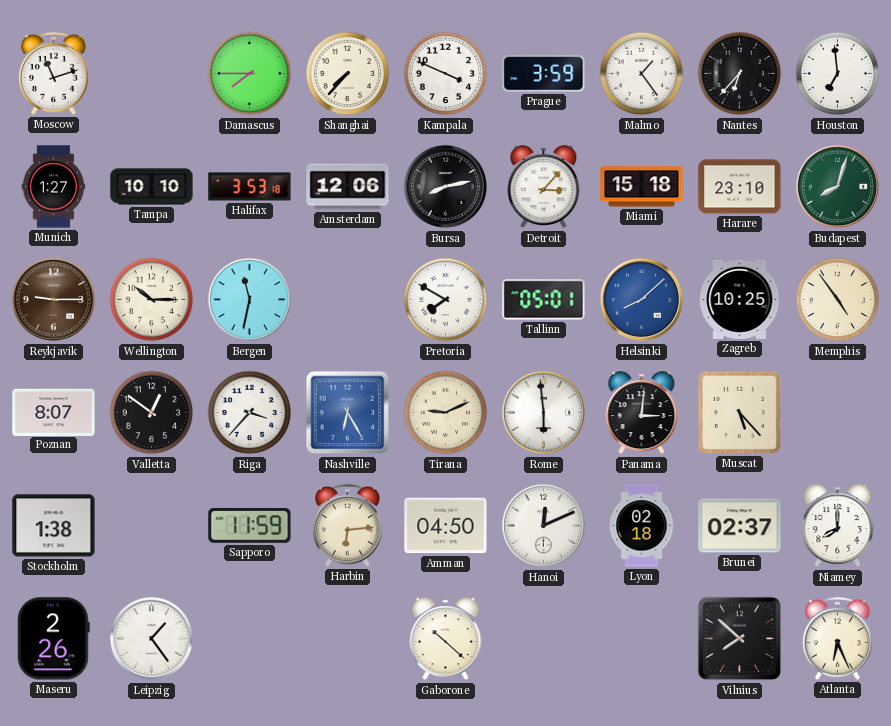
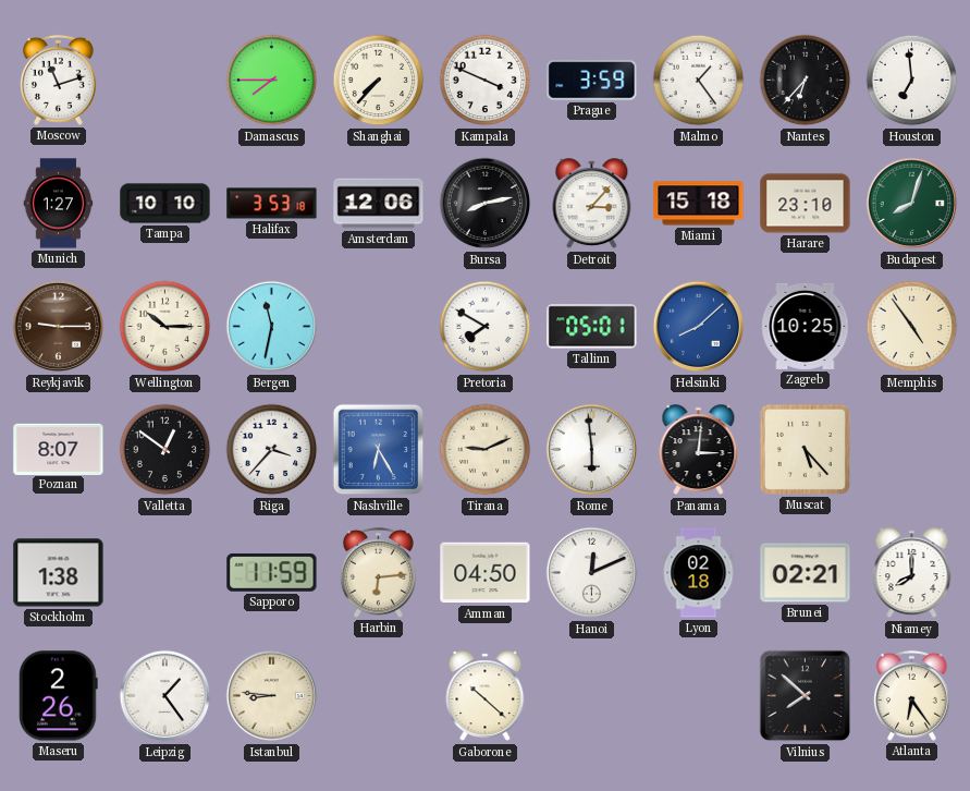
Brunei: 02:37 -> 02:21
Istanbul: none -> 8:46
Atlanta: 6:26 -> 6:24
